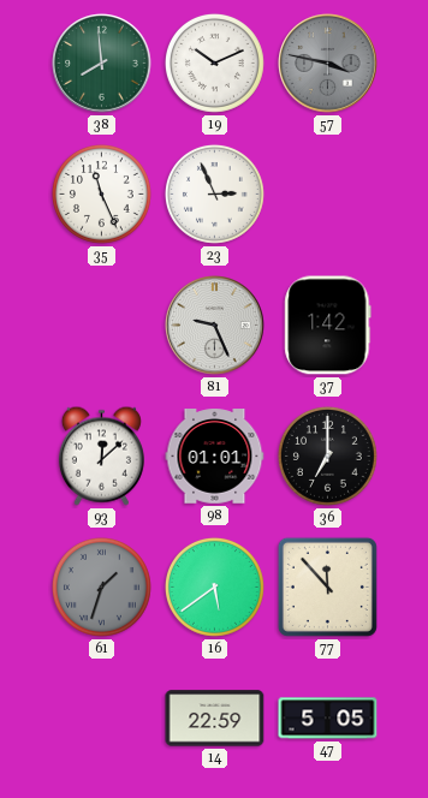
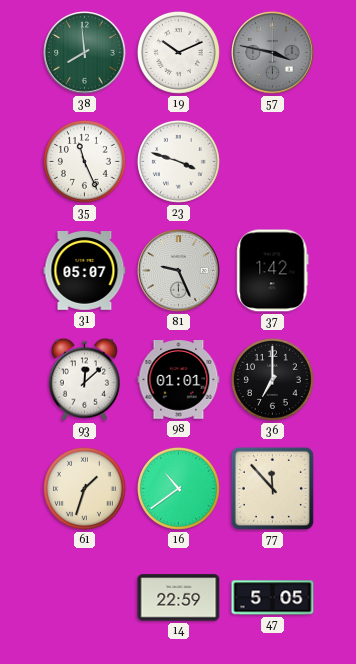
23: 2:56 -> 3:48
31: none -> 05:07
61 dial: grey -> cream
16: 5:39 -> 10:39
